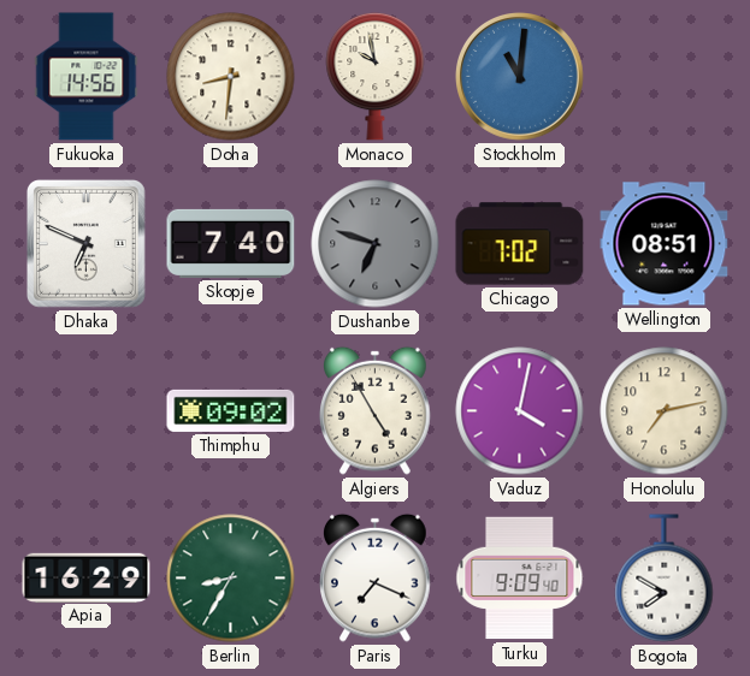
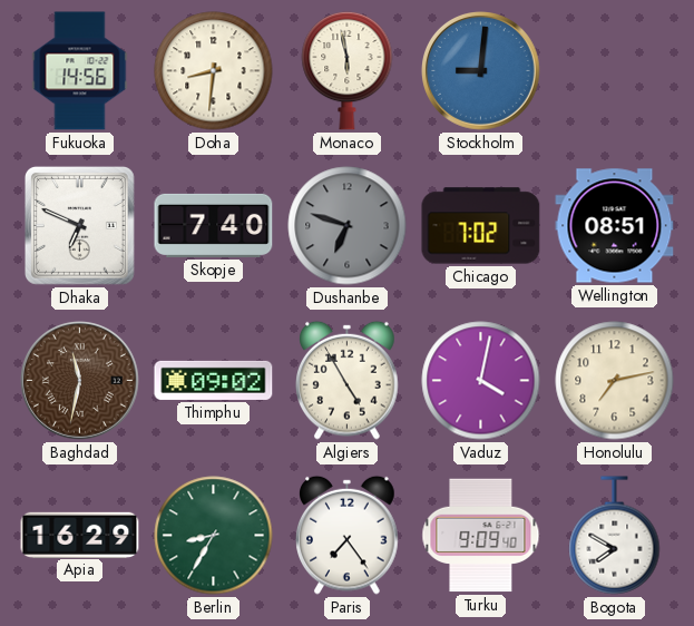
Monaco: 9:58 -> 5:58
Stockholm: 11:01 -> 9:01
Baghdad: none -> 11:32
Paris: 7:19 -> 7:24
